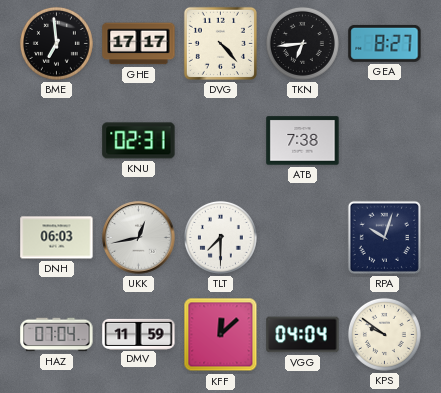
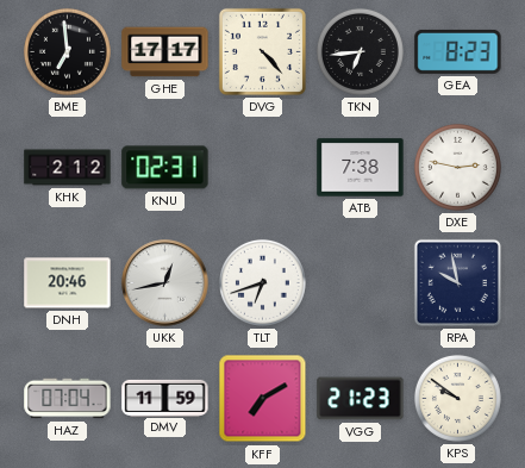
GEA: 8:27 -> 8:23
KHK: none -> 2:12
DXE: none -> 2:47
DNH: 06:03 -> 20:46
TLT: 7:30 -> 6:42
RPA: 10:03 -> 9:58
KFF: 12:08 -> 7:10
VGG: 04:04 -> 21:23
